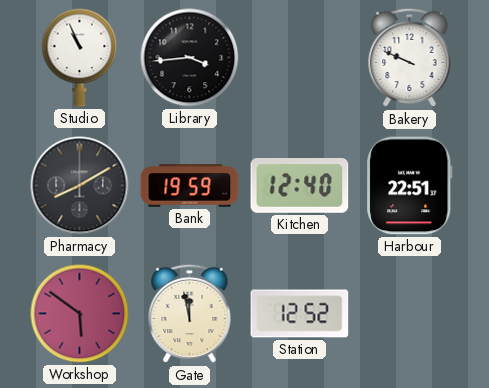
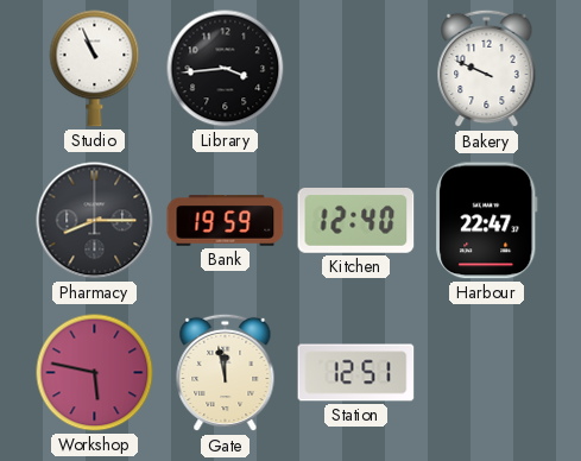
Pharmacy: 8:10 -> 8:15
Harbour: 22:51 -> 22:47
Workshop: 5:51 -> 5:47
Station: 12:52 -> 12:51
